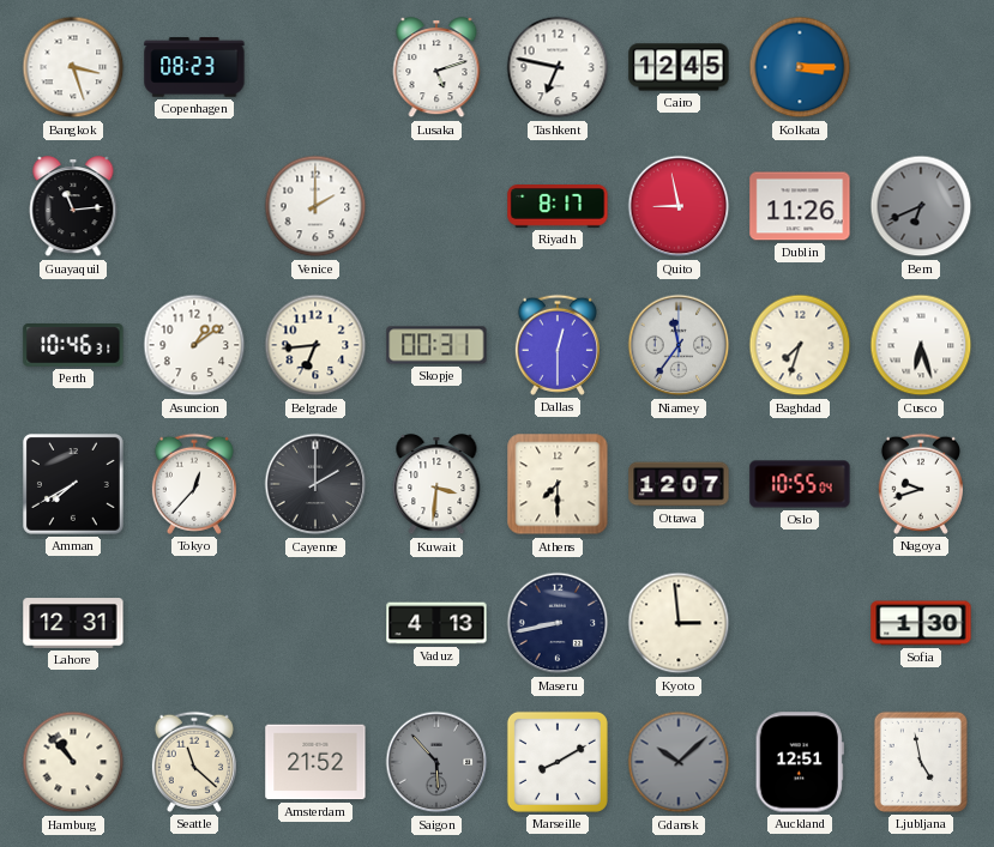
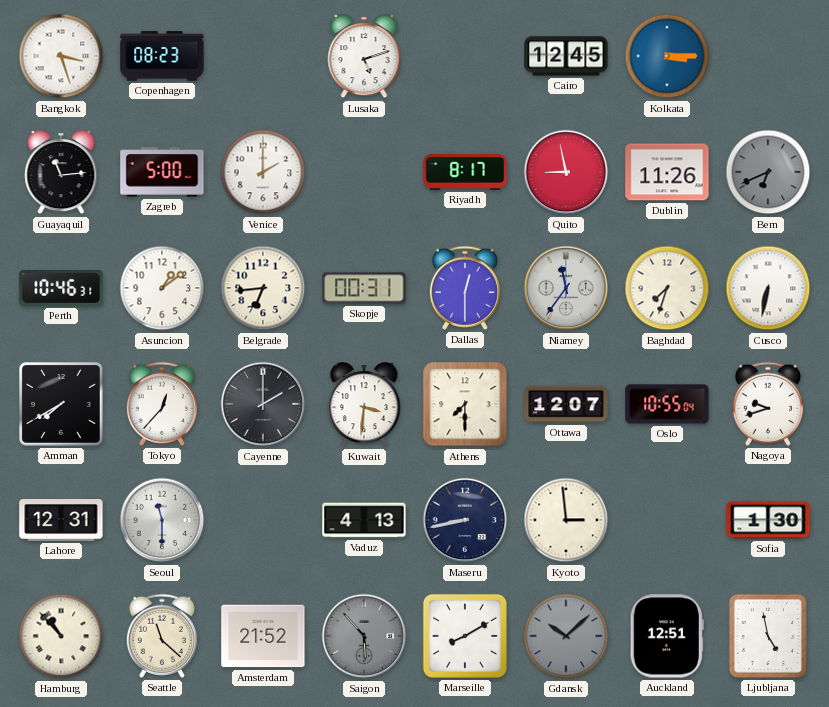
Tashkent: 6:47 -> none
Zagreb: none -> 5:00
Cusco: 6:27 -> 6:32
Seoul: none -> 11:30
